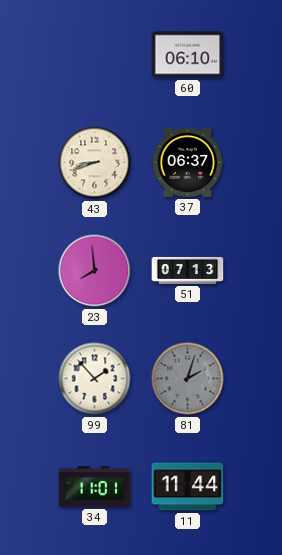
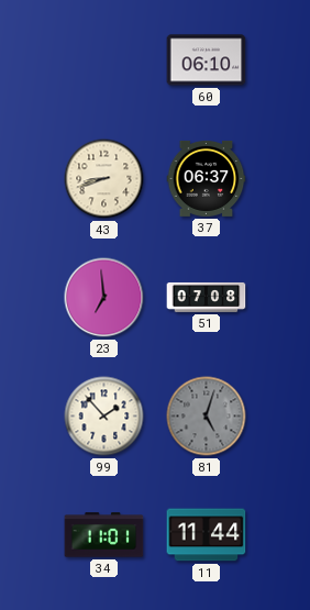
23: 7:59 -> 6:59
51: 07:13 -> 07:08
81: 2:03 -> 5:03
